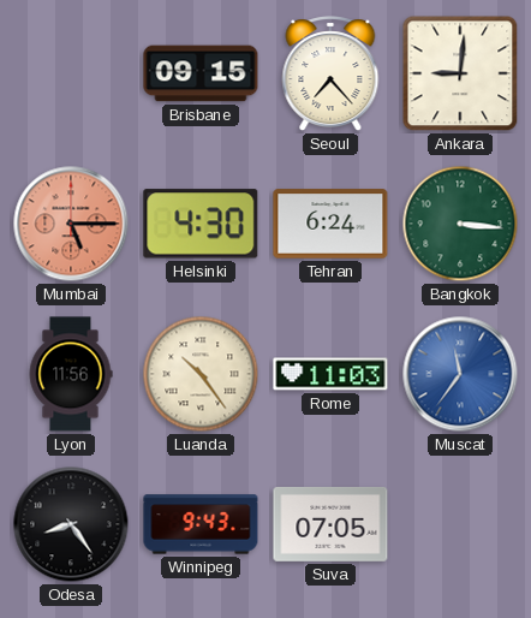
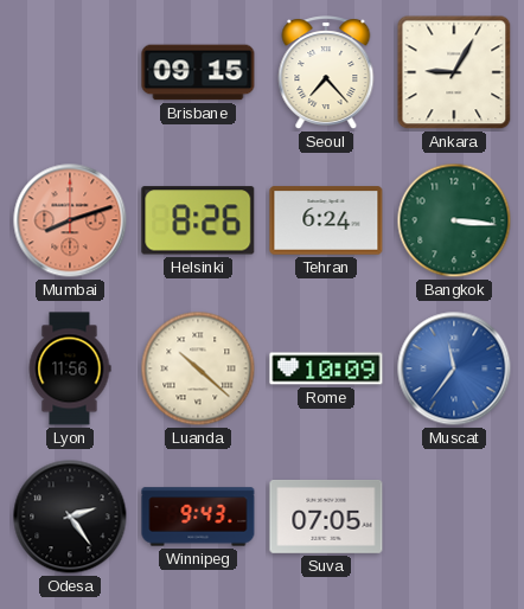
Ankara: 9:01 -> 9:05
Mumbai: 5:15 -> 8:12
Helsinki: 4:30 -> 8:26
Luanda: 10:24 -> 10:22
Rome: 11:03 -> 10:09
Odesa: 8:24 -> 2:24
